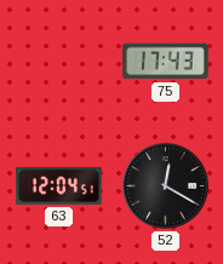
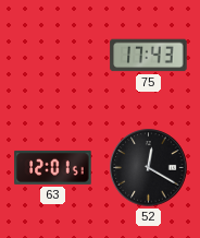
63: 12:04 -> 12:01
